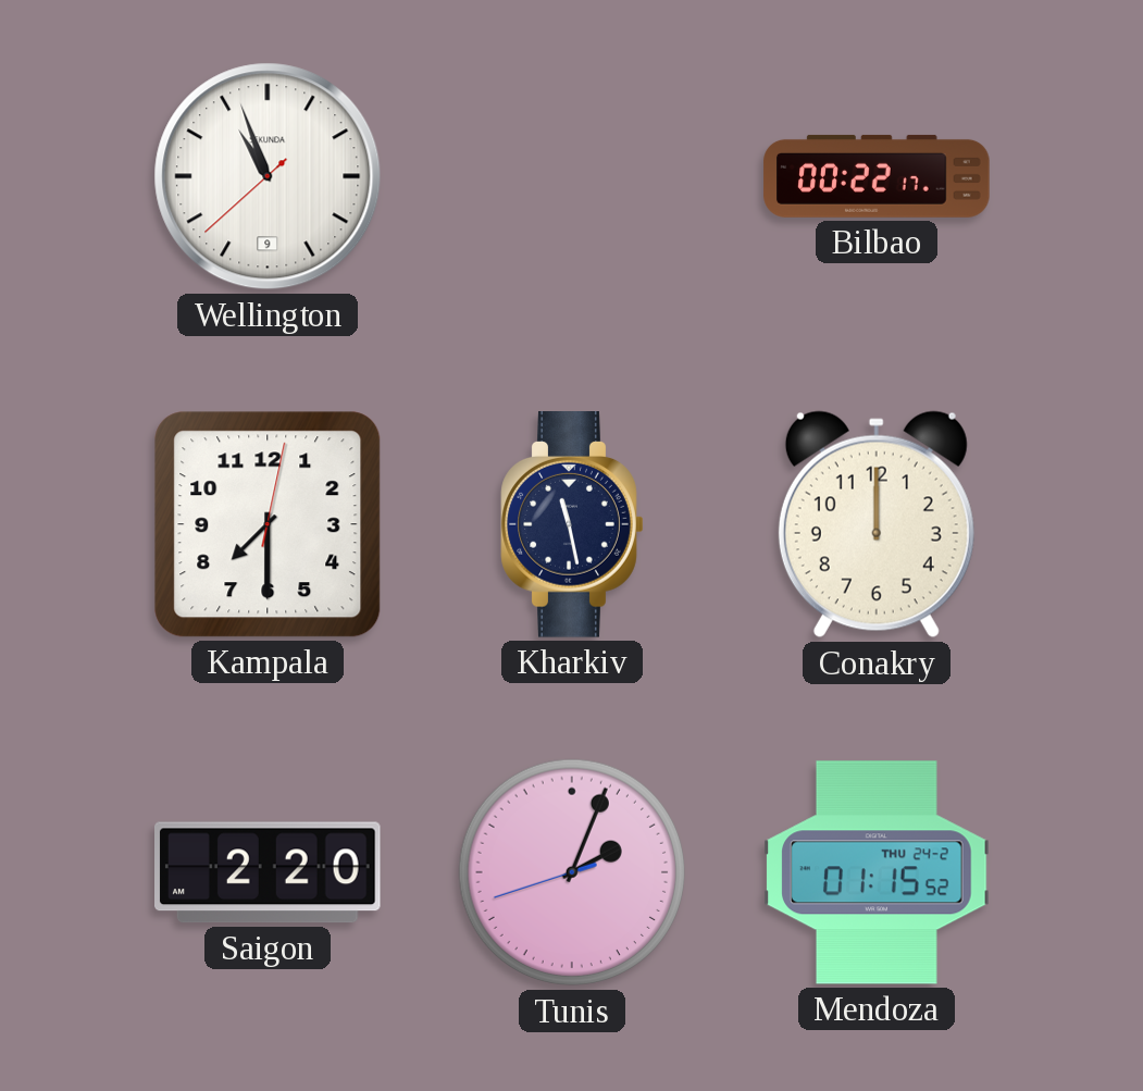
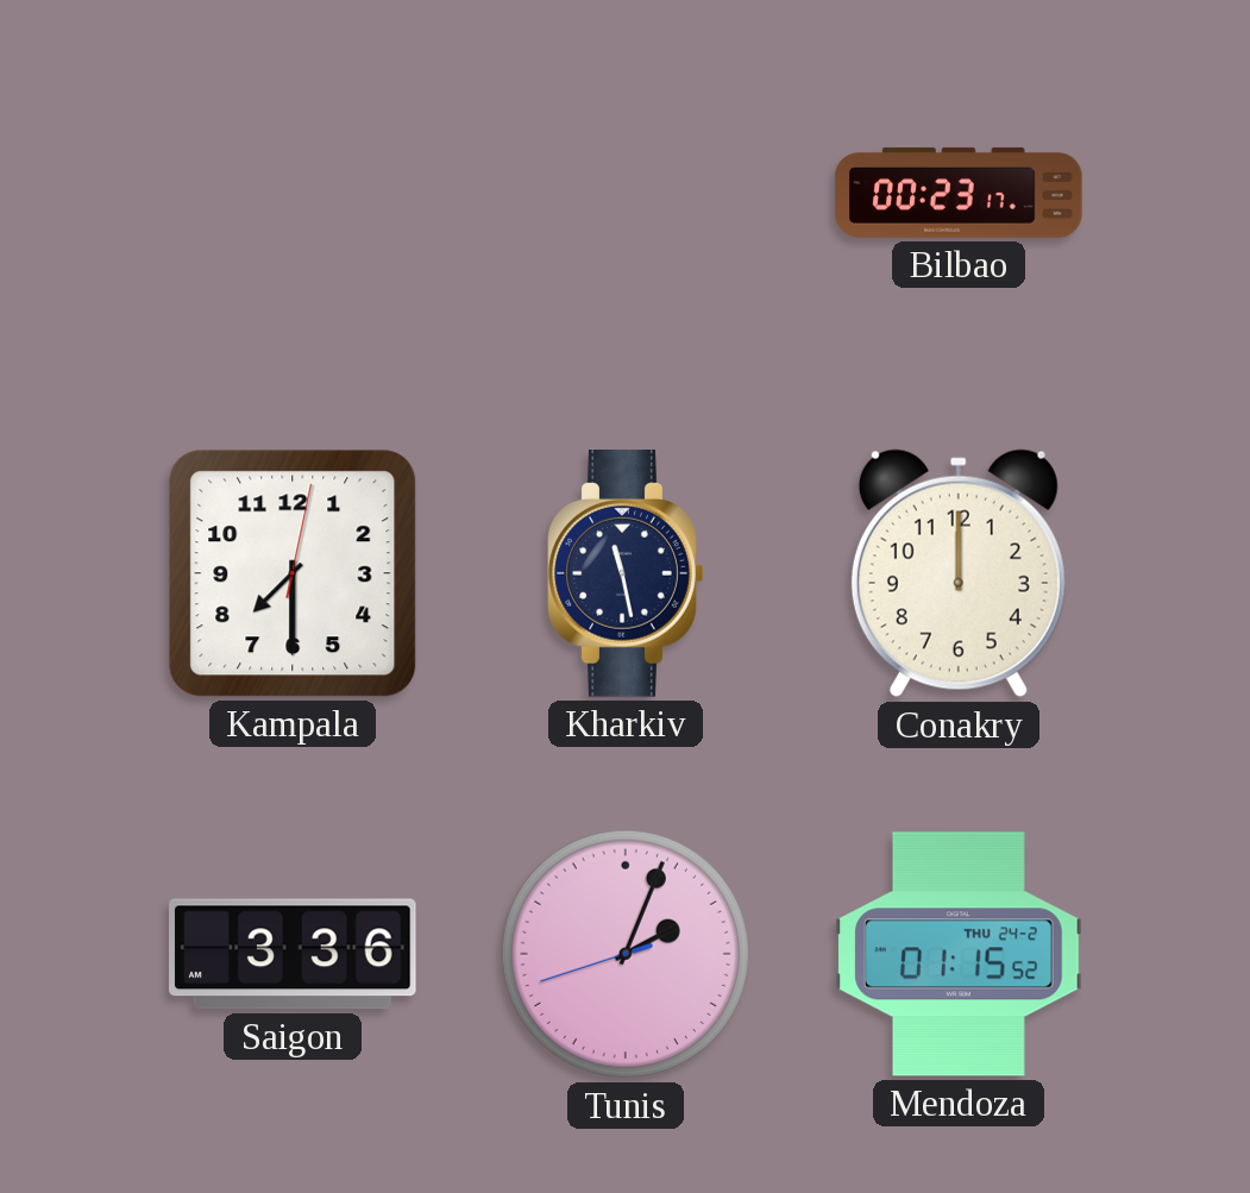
Wellington: 10:56 -> none
Bilbao: 00:22 -> 00:23
Saigon: 2:20 -> 3:36
